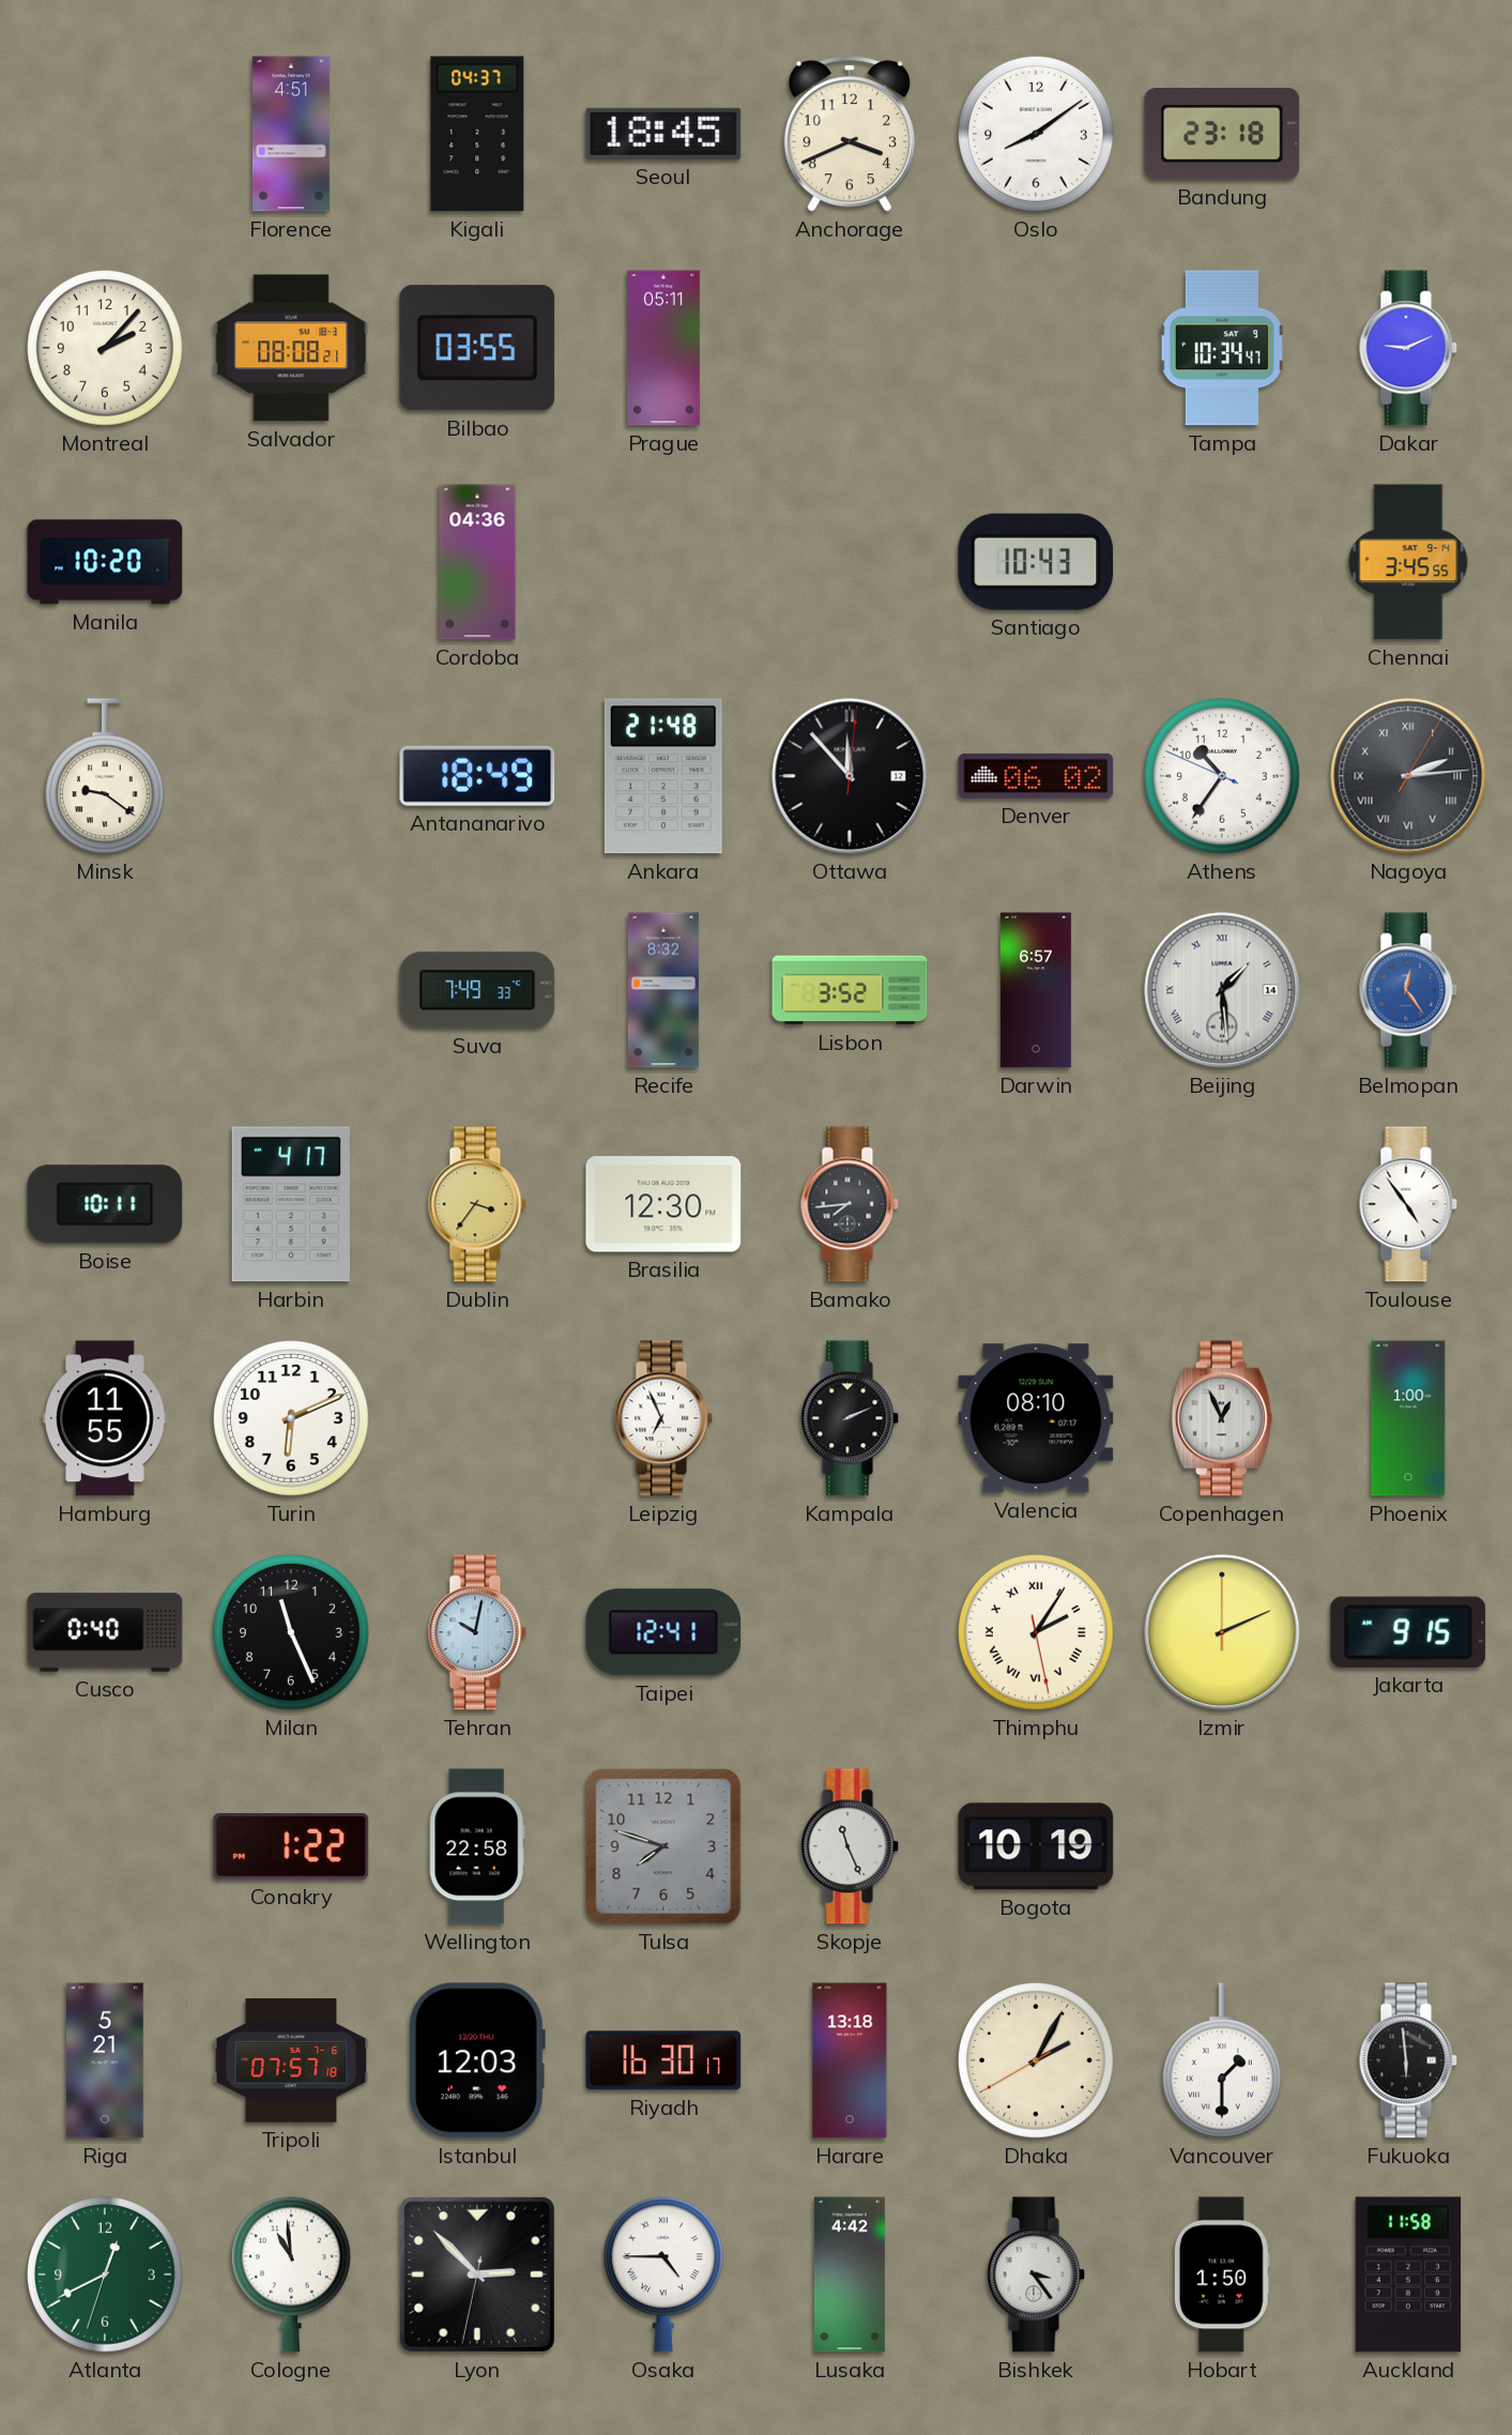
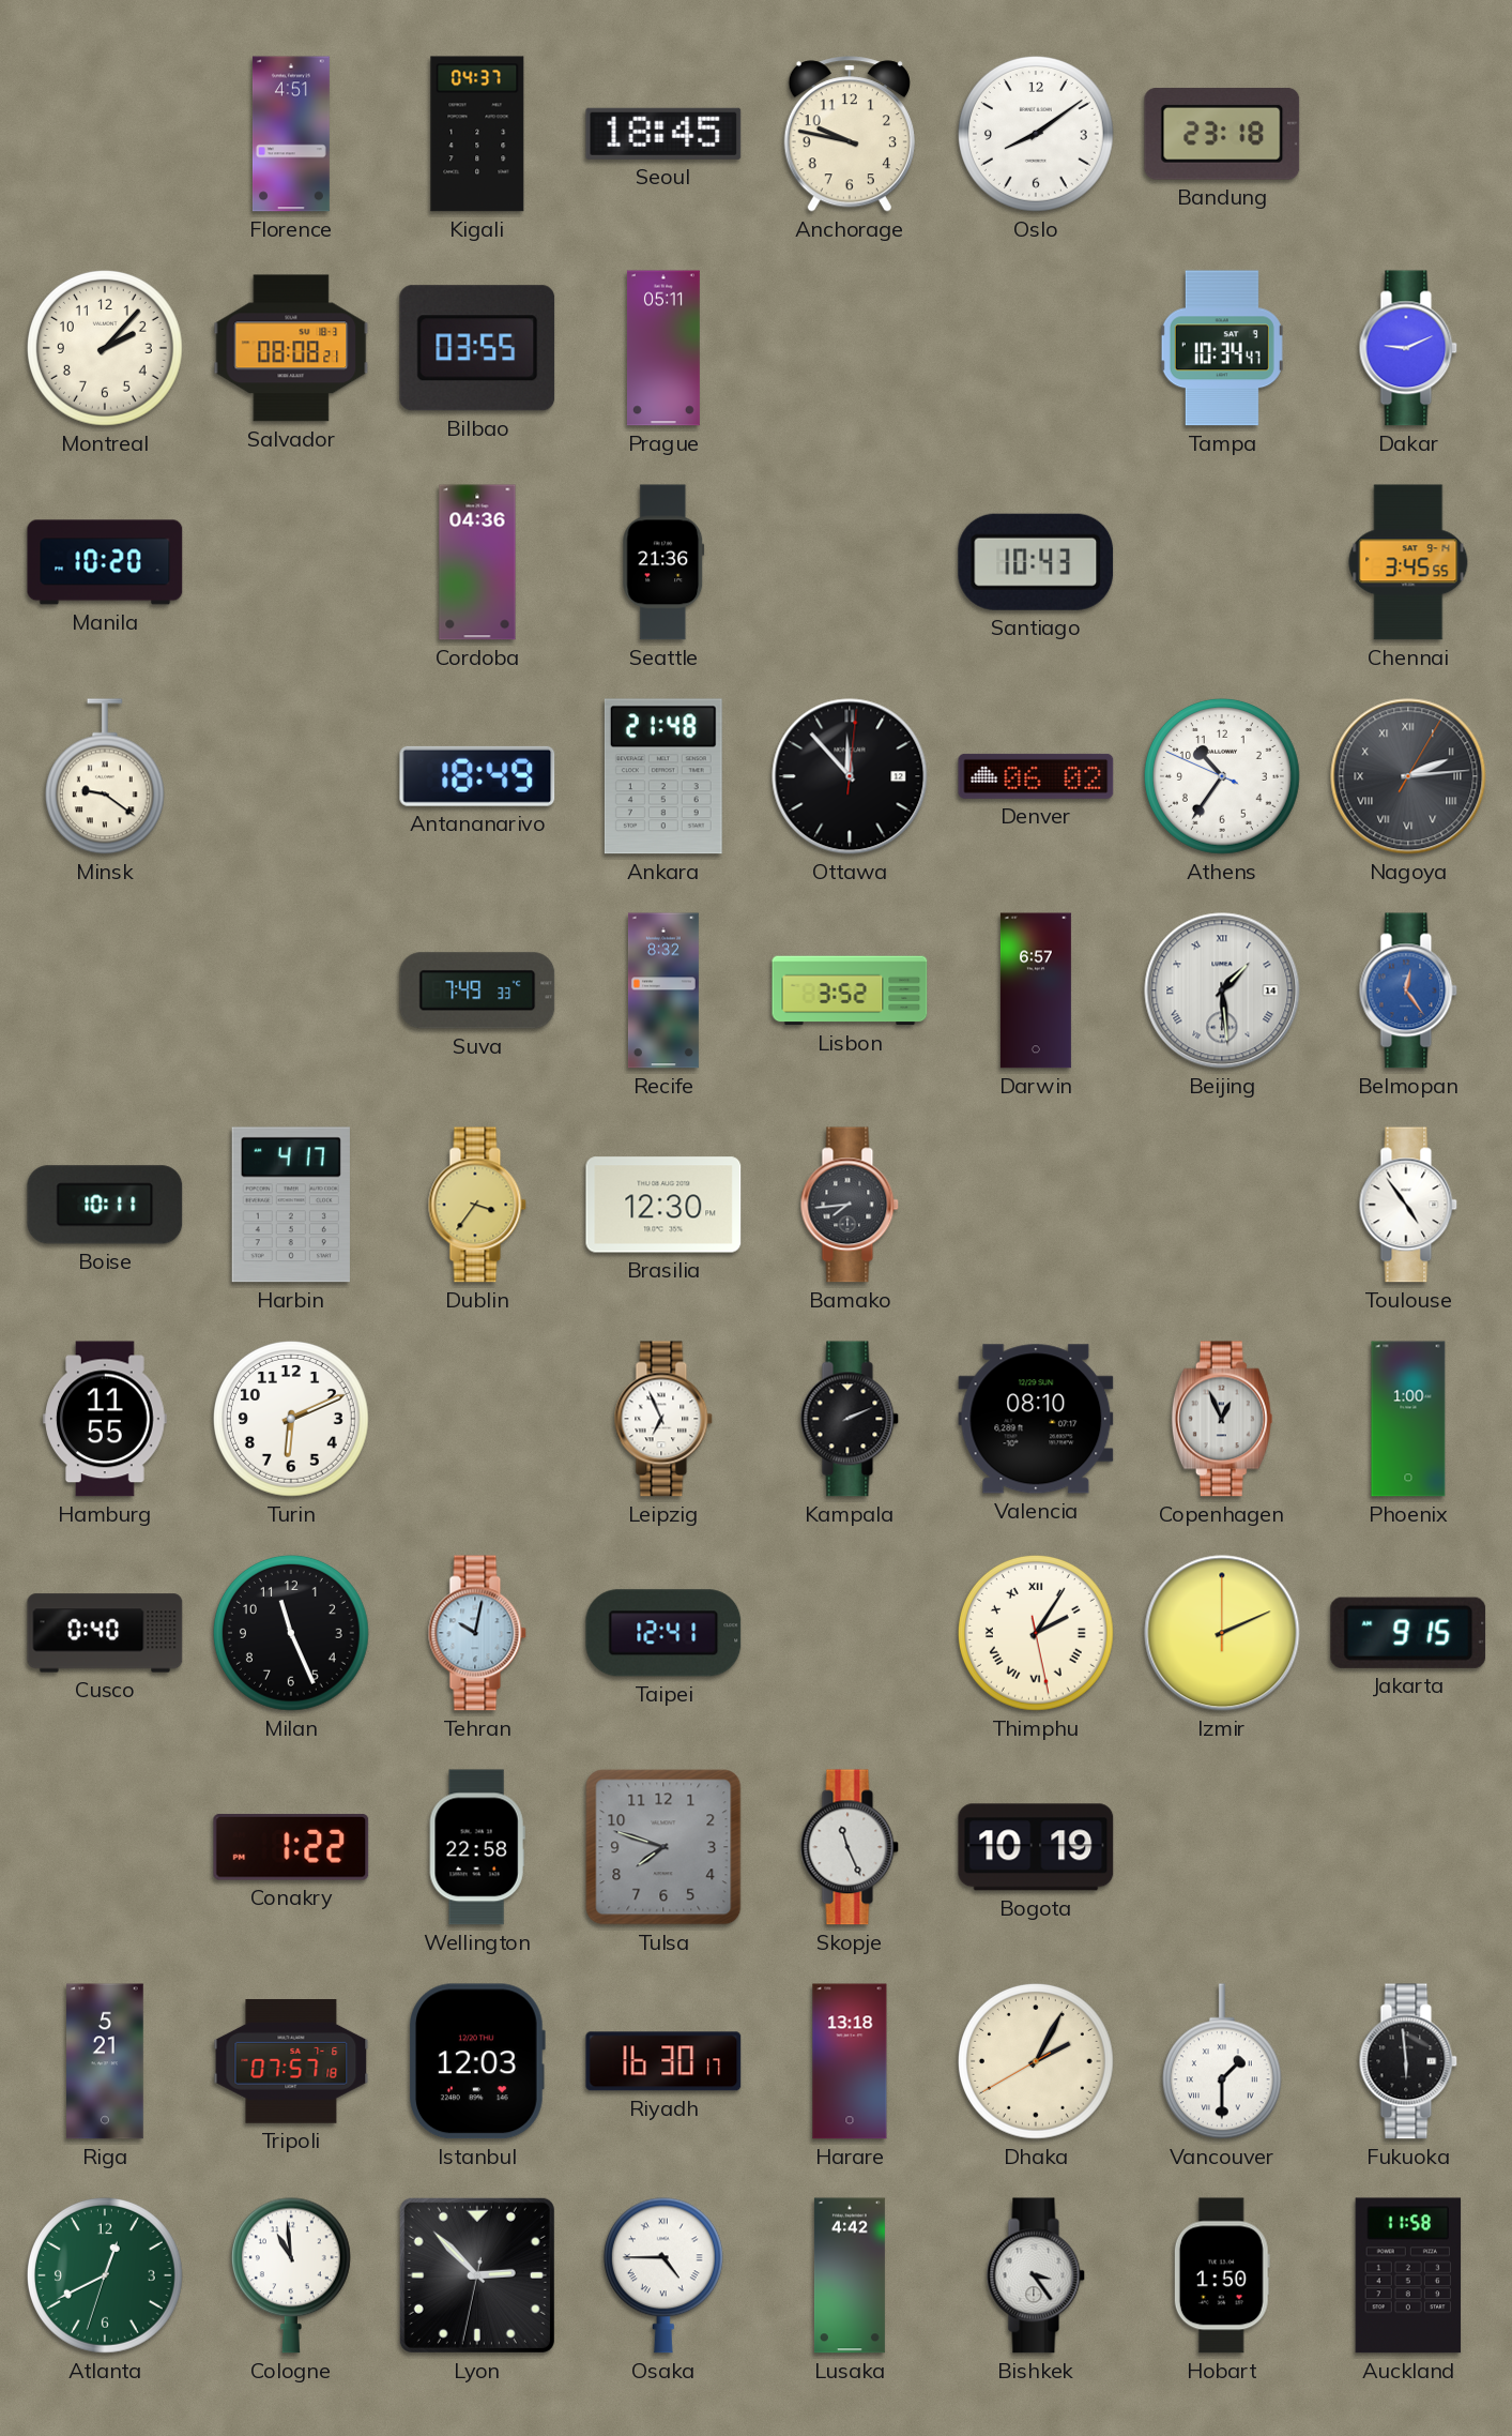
Anchorage: 3:41 -> 9:47
Seattle: none -> 21:36
